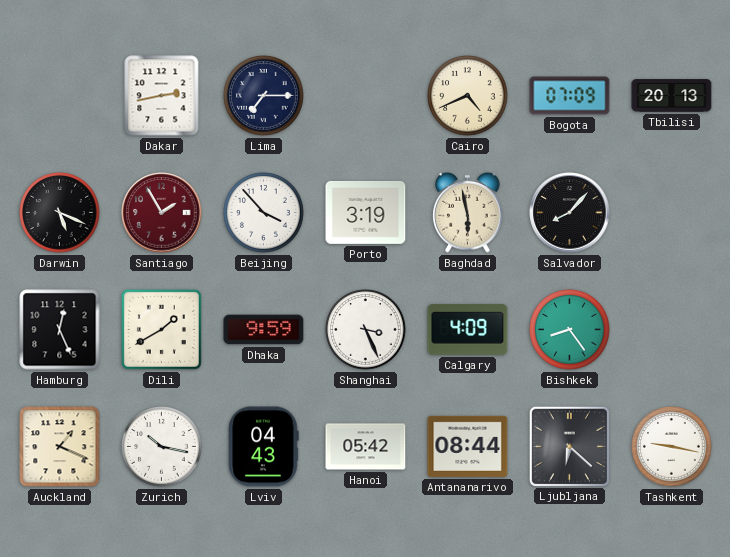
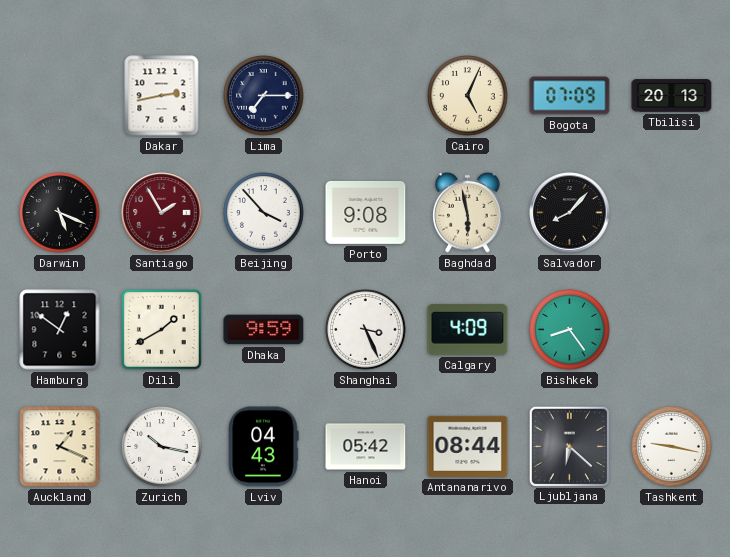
Cairo: 4:41 -> 5:04
Porto: 3:19 -> 9:08
Hamburg: 12:26 -> 12:51
